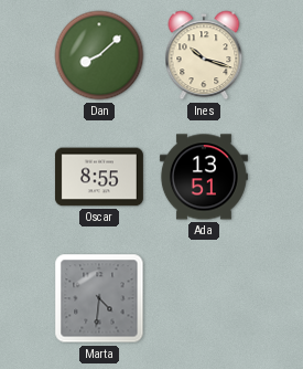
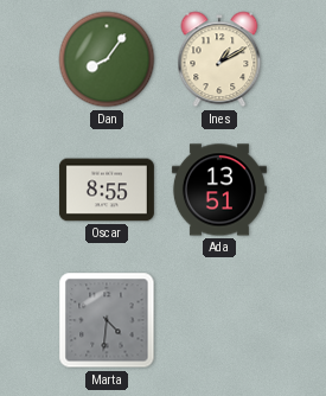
Dan: 8:08 -> 8:06
Ines: 10:18 -> 1:10
